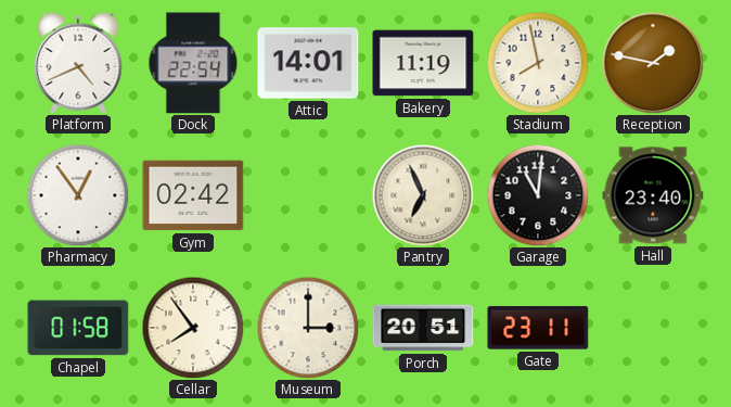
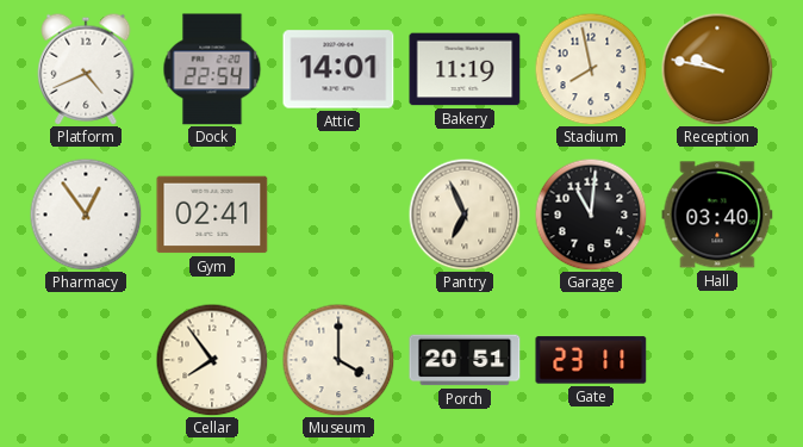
Reception: 1:47 -> 9:47
Gym: 02:42 -> 02:41
Hall: 23:40 -> 03:40
Chapel: 01:58 -> none
Museum: 3:00 -> 4:00
